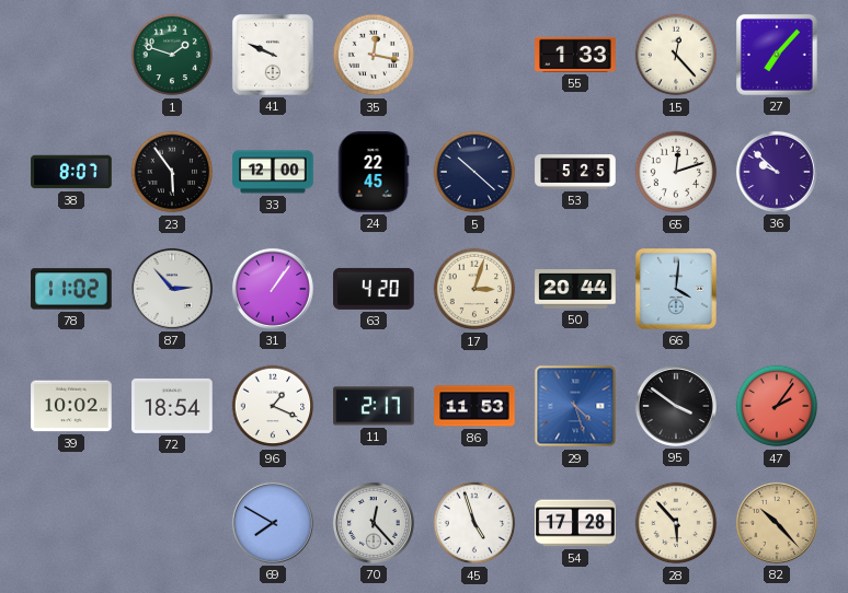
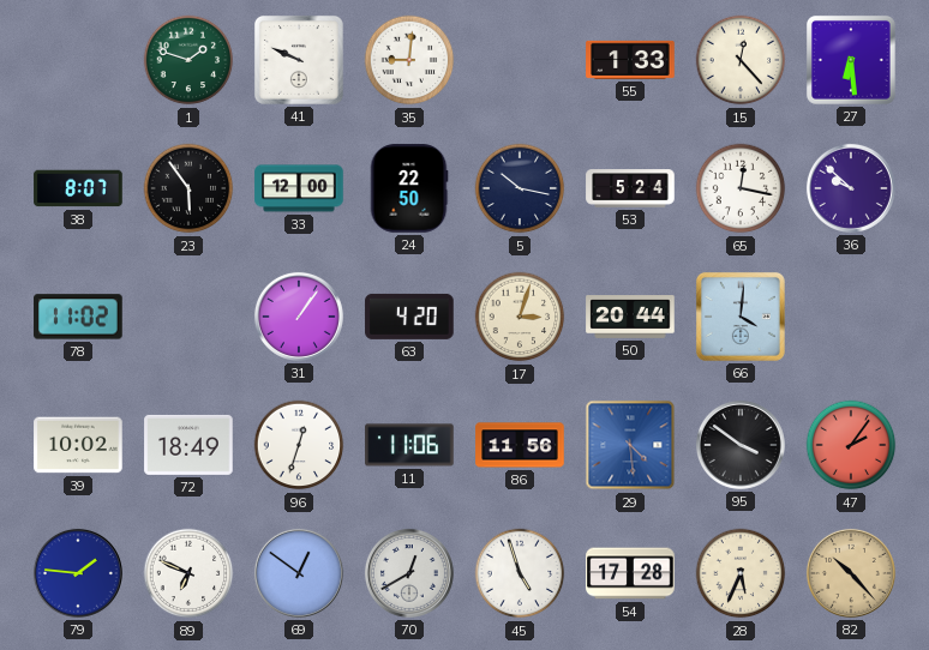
35: 12:17 -> 9:01
27: 7:07 -> 6:29
24: 22:45 -> 22:50
5: 10:22 -> 10:17
53: 5:25 -> 5:24
65: 12:12 -> 12:17
87: 2:53 -> none
72: 18:54 -> 18:49
96: 1:19 -> 12:33
11: 2:17 -> 11:06
86: 11:53 -> 11:56
29: 4:27 -> 4:29
79: none -> 1:46
89: none -> 6:49
69: 7:50 -> 12:51
70: 12:23 -> 12:40
28: 5:53 -> 5:34
